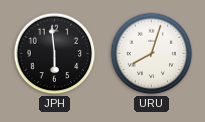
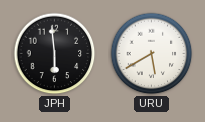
URU: 8:03 -> 5:40
